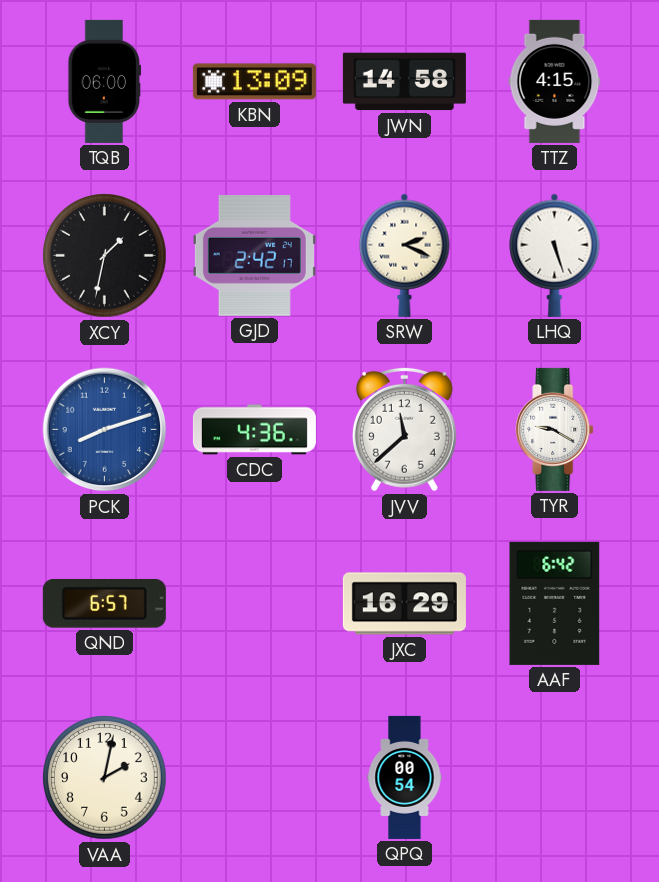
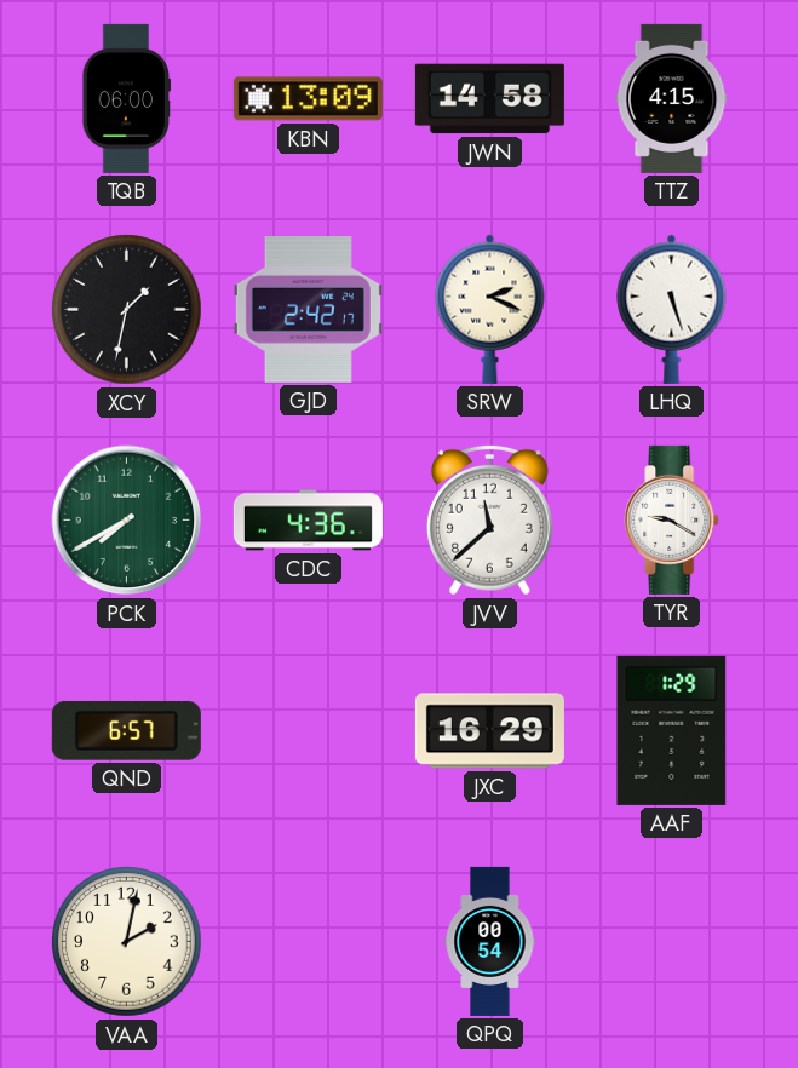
PCK: 8:12 -> 7:40
PCK dial: blue -> green
AAF: 6:42 -> 1:29
